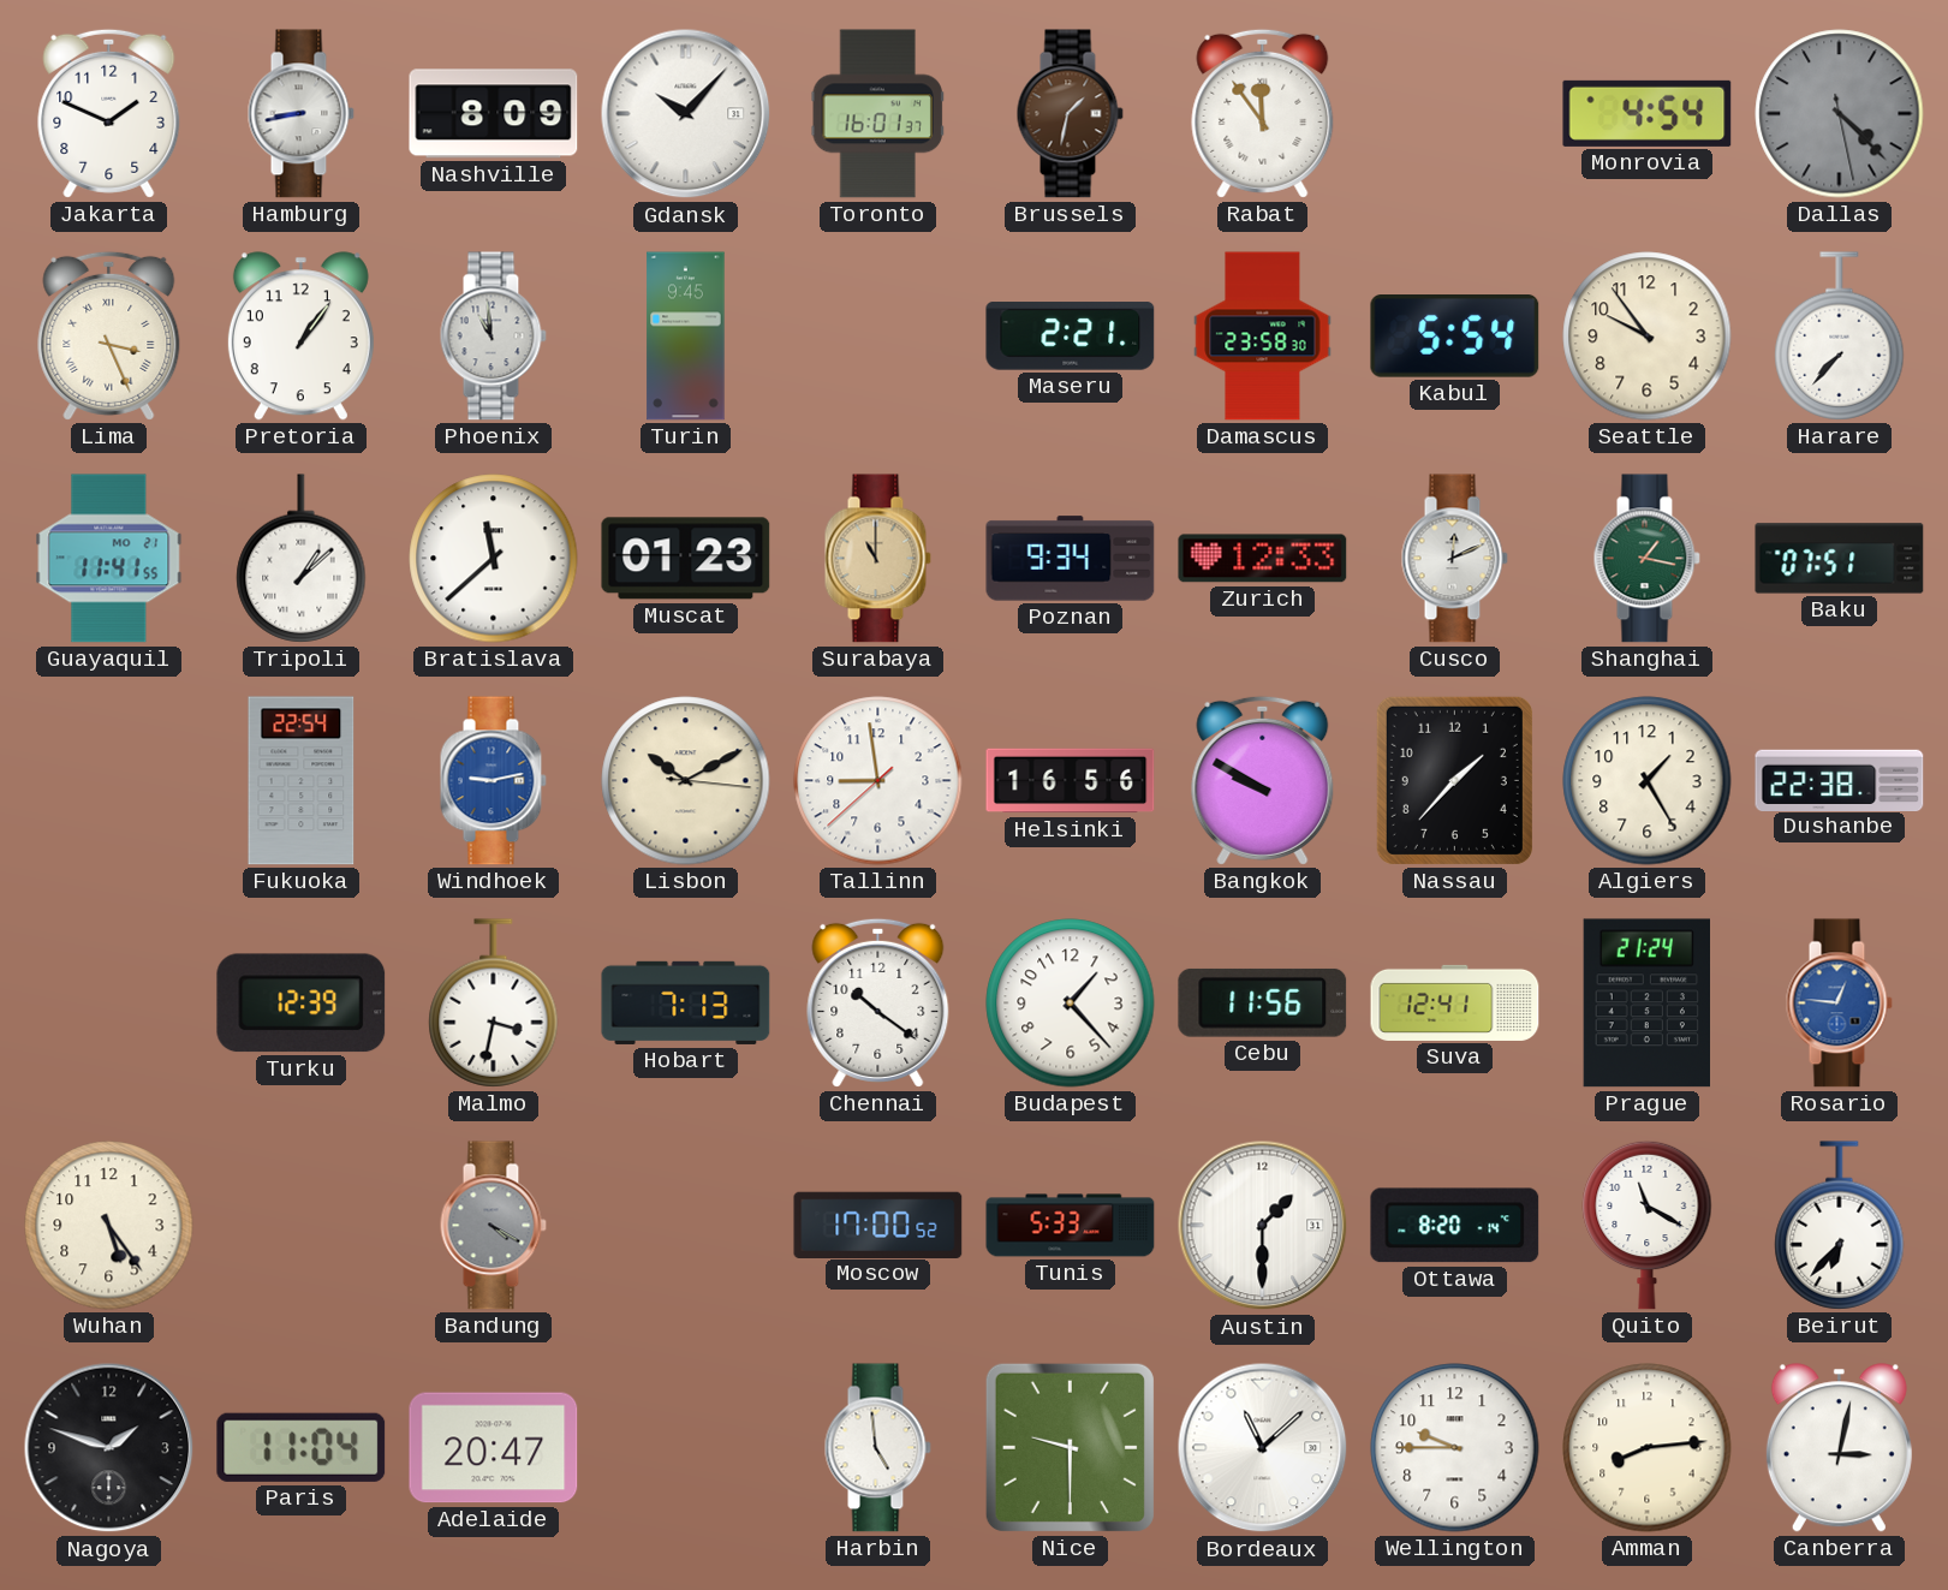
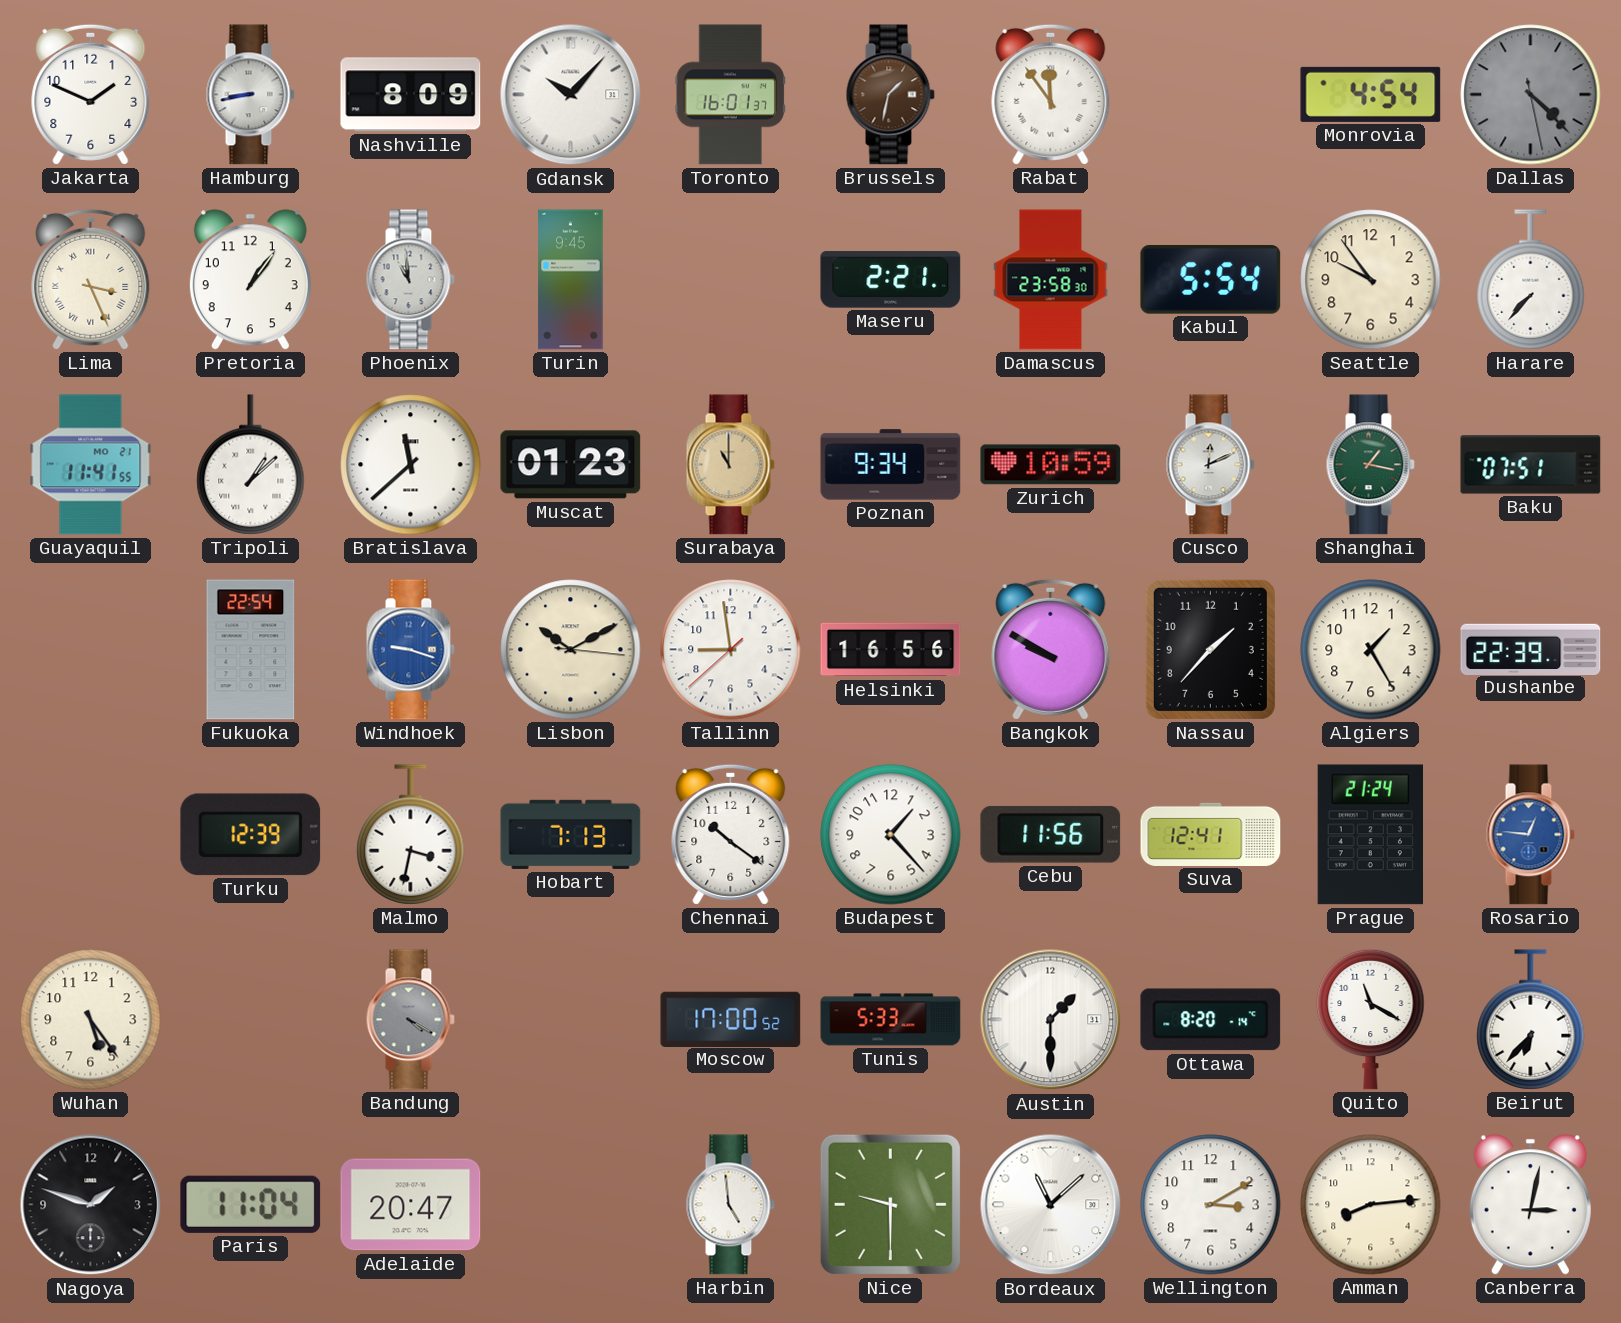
Zurich: 12:33 -> 10:59
Windhoek: 9:13 -> 9:18
Dushanbe: 22:38 -> 22:39
Wellington: 9:45 -> 3:10
